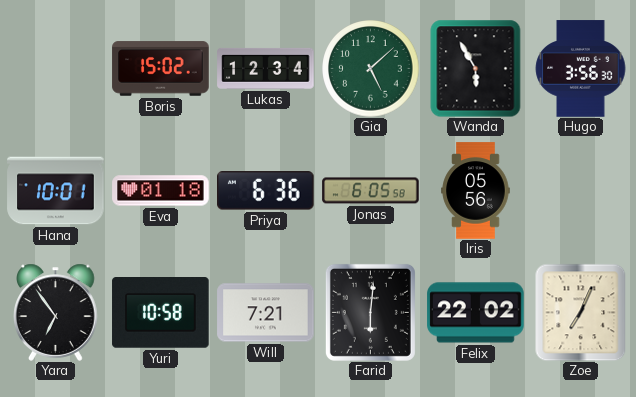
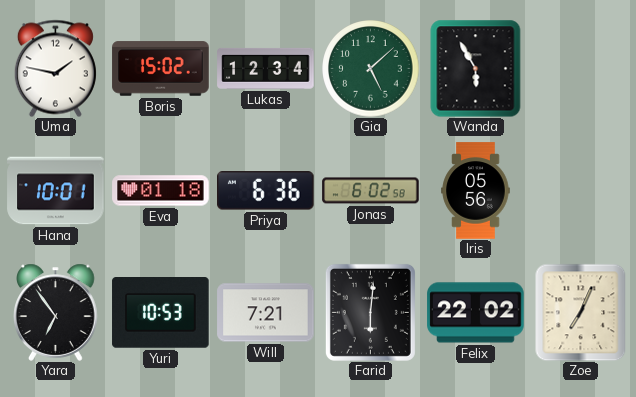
Uma: none -> 1:47
Hugo: 3:56 -> none
Jonas: 6:05 -> 6:02
Yuri: 10:58 -> 10:53
